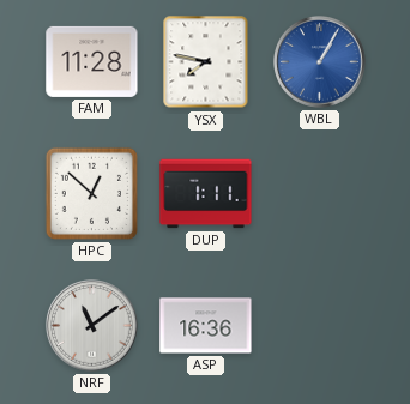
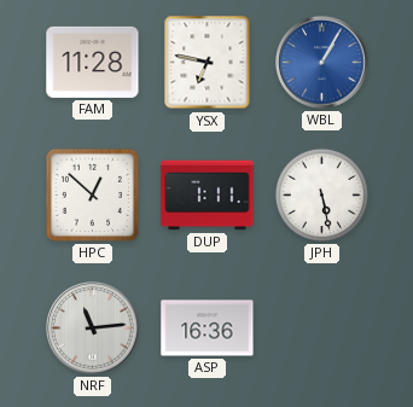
YSX: 7:47 -> 6:47
JPH: none -> 5:28
NRF: 11:09 -> 11:14
